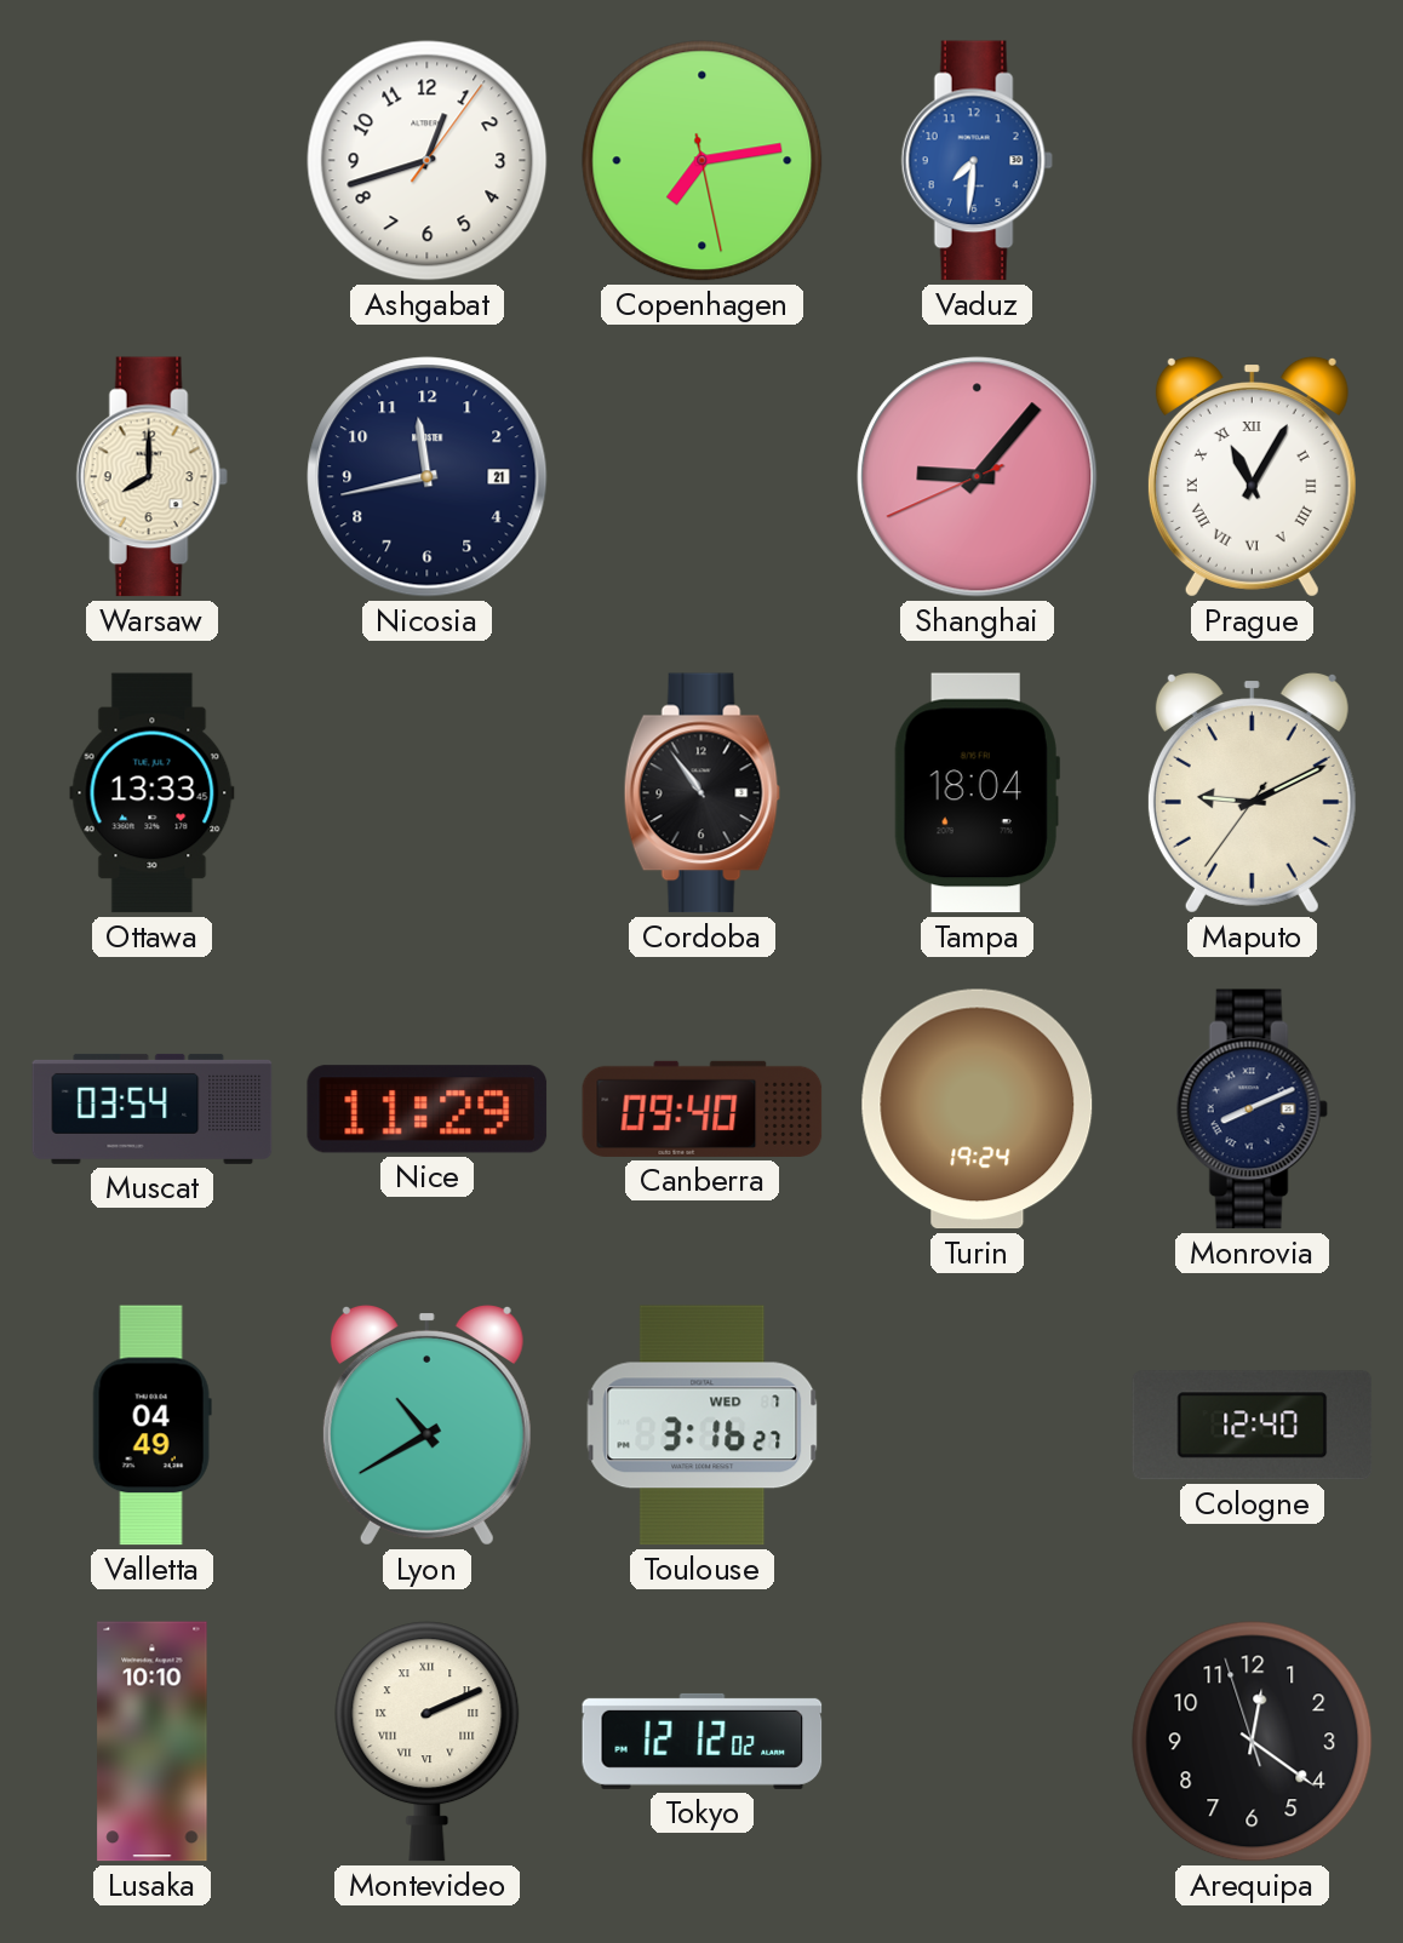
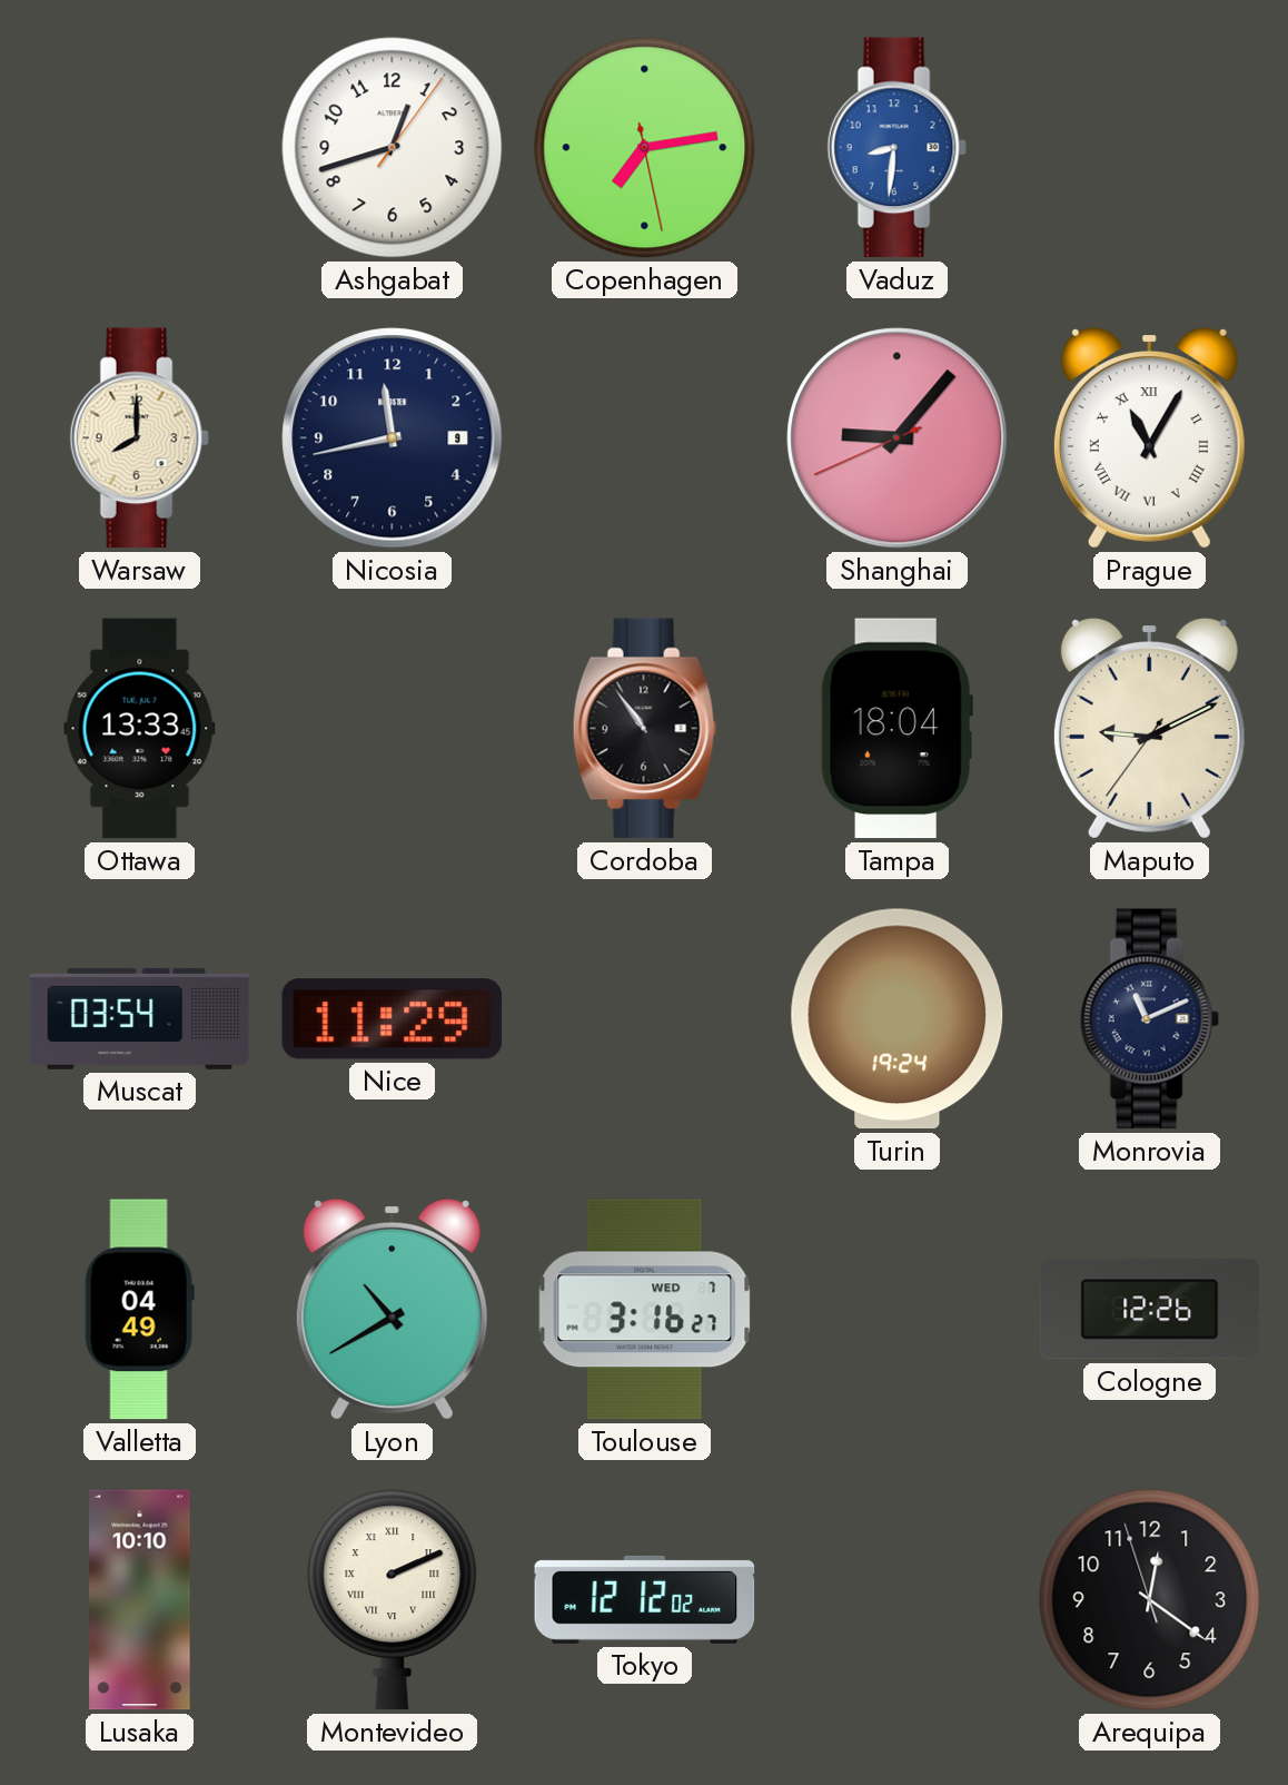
Vaduz: 7:31 -> 8:31
Nicosia date: 21 -> 9
Canberra: 09:40 -> none
Monrovia: 8:11 -> 11:11
Cologne: 12:40 -> 12:26
